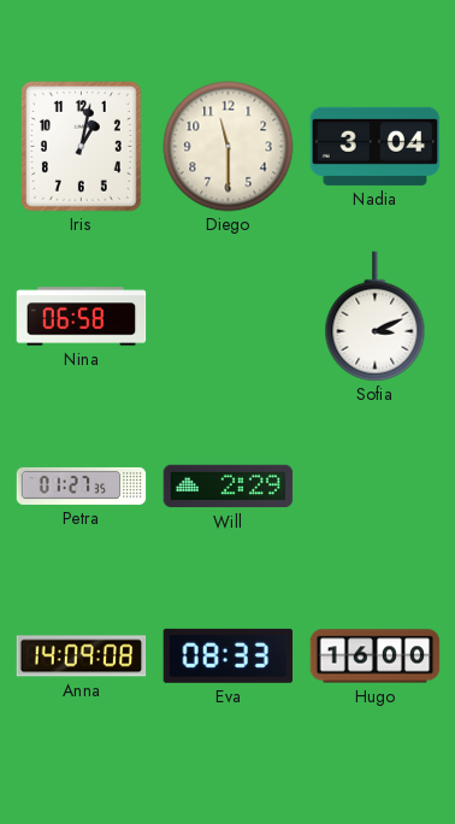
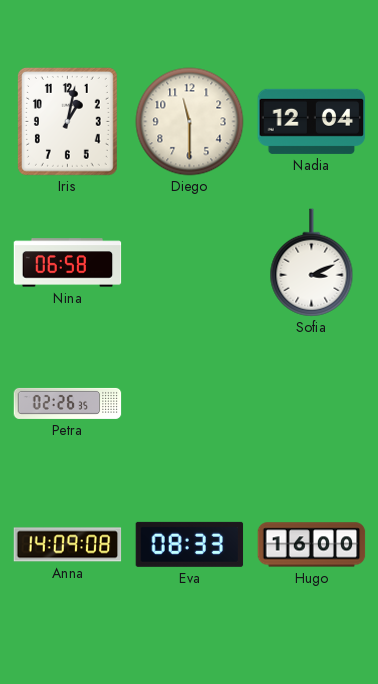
Nadia: 3:04 -> 12:04
Petra: 01:27 -> 02:26
Will: 2:29 -> none
